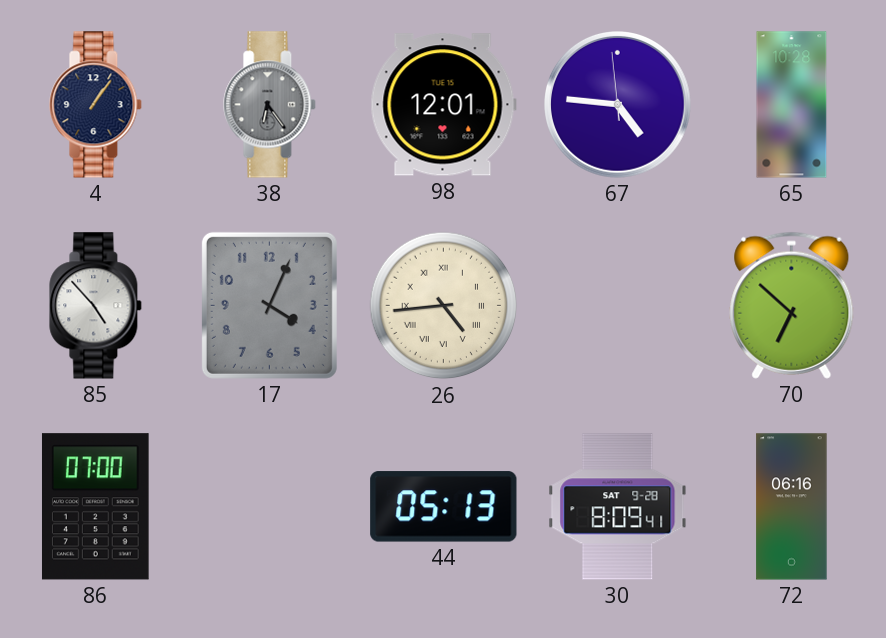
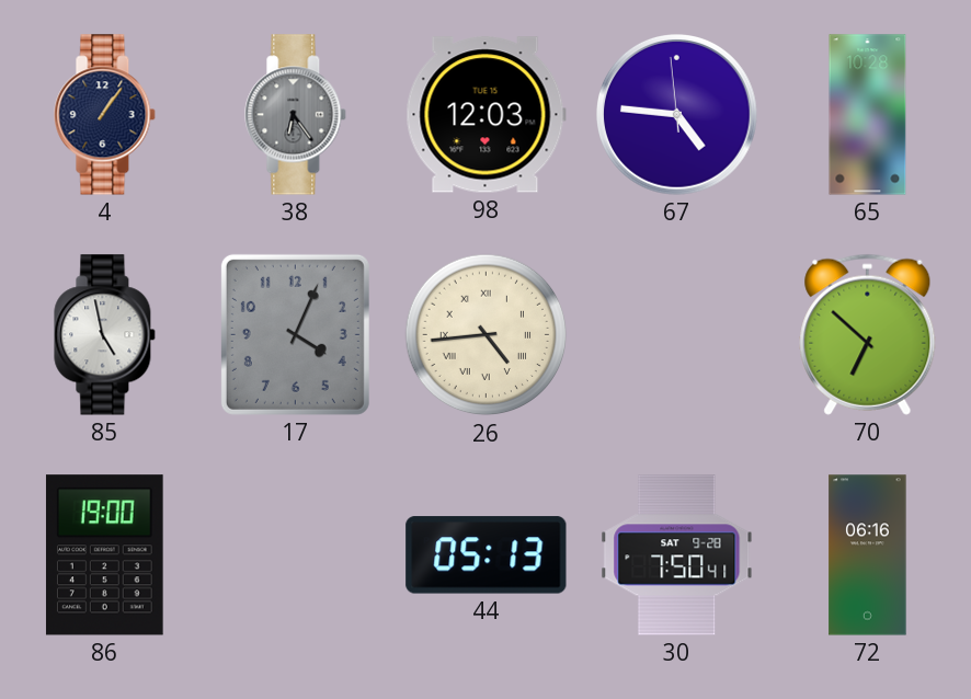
98: 12:01 -> 12:03
85: 4:53 -> 4:58
86: 07:00 -> 19:00
30: 8:09 -> 7:50
